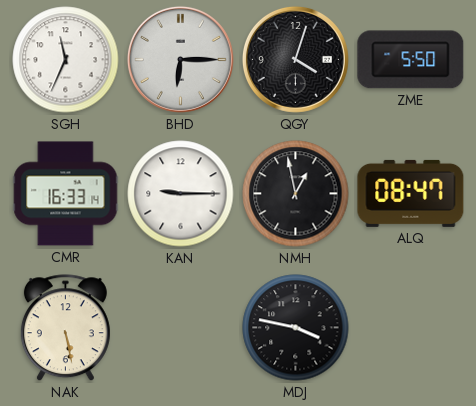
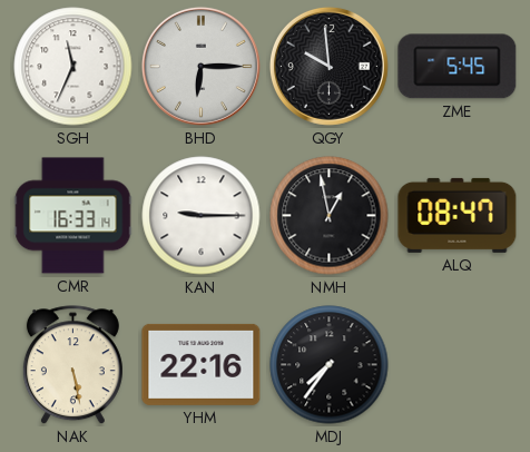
QGY: 4:03 -> 9:59
ZME: 5:50 -> 5:45
YHM: none -> 22:16
MDJ: 3:47 -> 7:36
